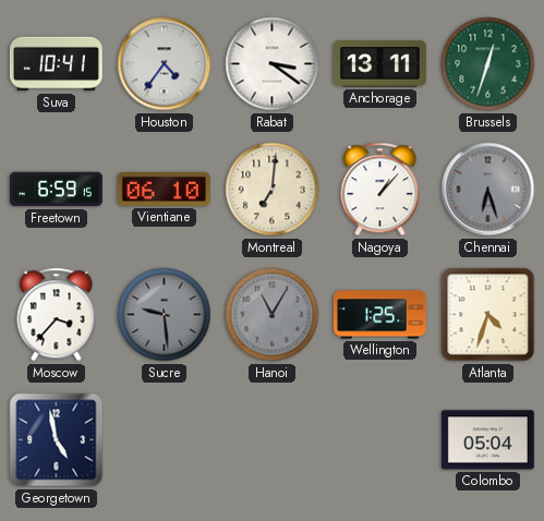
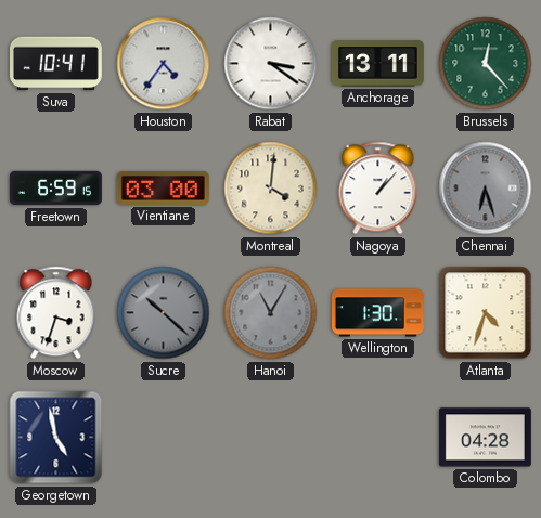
Brussels: 12:33 -> 12:23
Vientiane: 06:10 -> 03:00
Montreal: 7:01 -> 4:01
Moscow: 3:37 -> 3:33
Sucre: 9:29 -> 10:22
Wellington: 1:25 -> 1:30
Colombo: 05:04 -> 04:28
